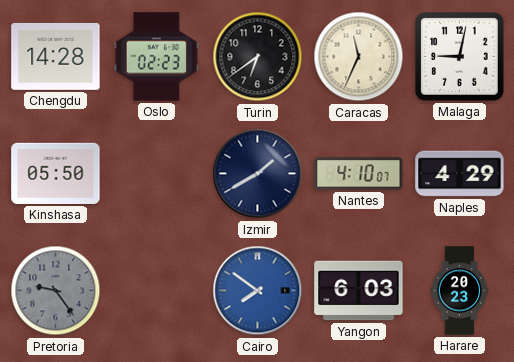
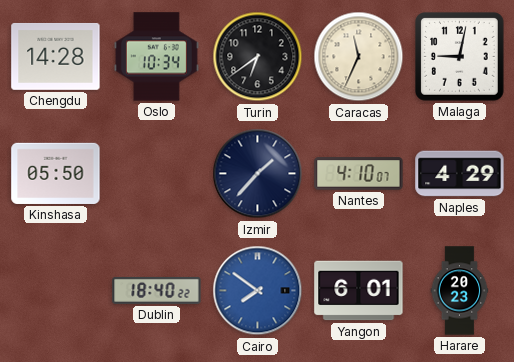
Oslo: 02:23 -> 10:34
Izmir: 1:40 -> 1:37
Pretoria: 9:24 -> none
Dublin: none -> 18:40
Yangon: 6:03 -> 6:01
